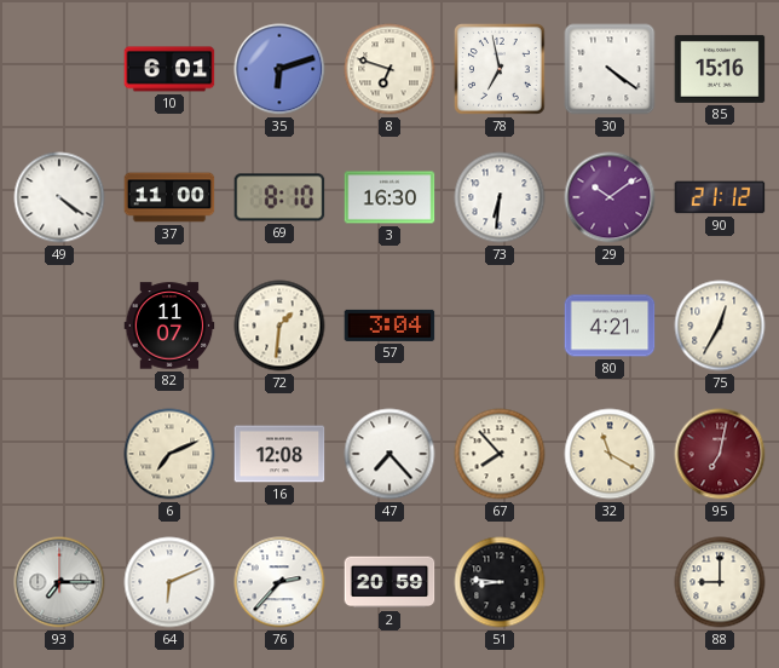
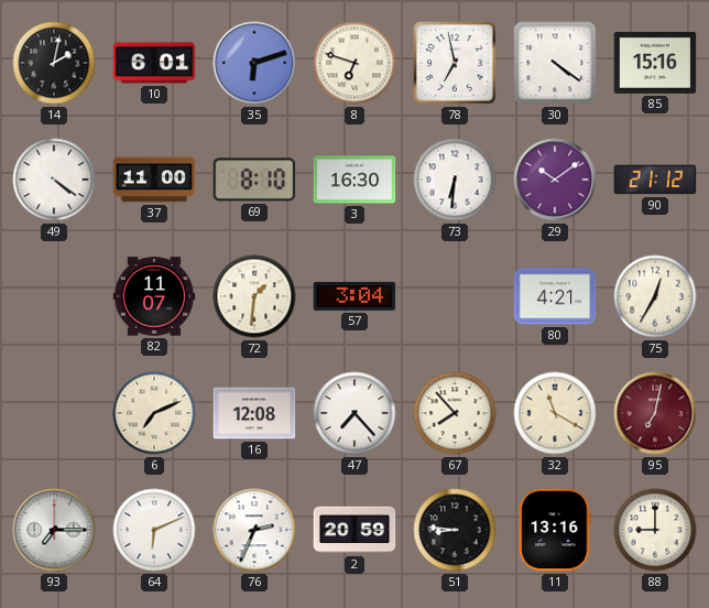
14: none -> 2:02
76: 2:37 -> 2:34
11: none -> 13:16
